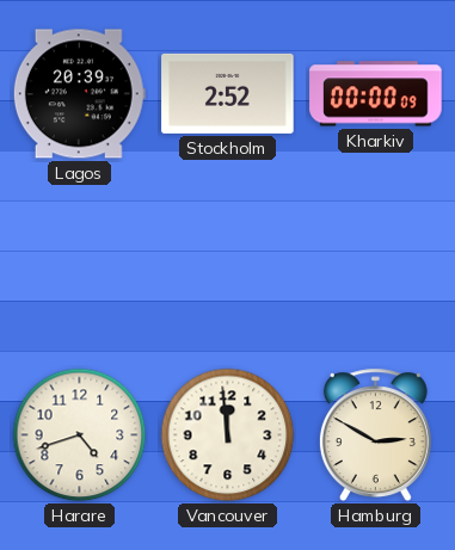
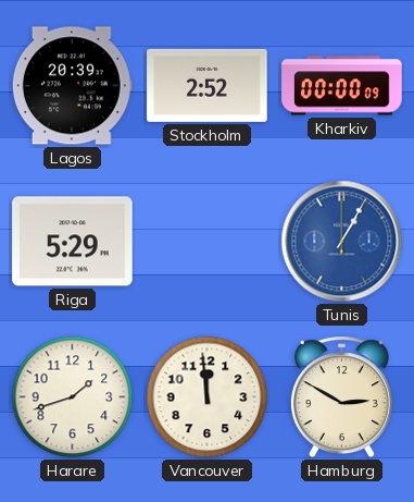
Riga: none -> 5:29
Tunis: none -> 1:05
Harare: 4:42 -> 1:42
